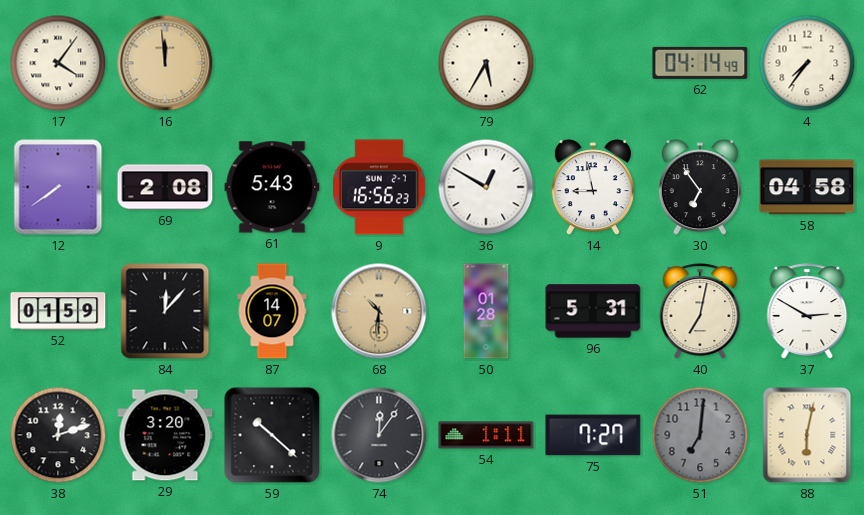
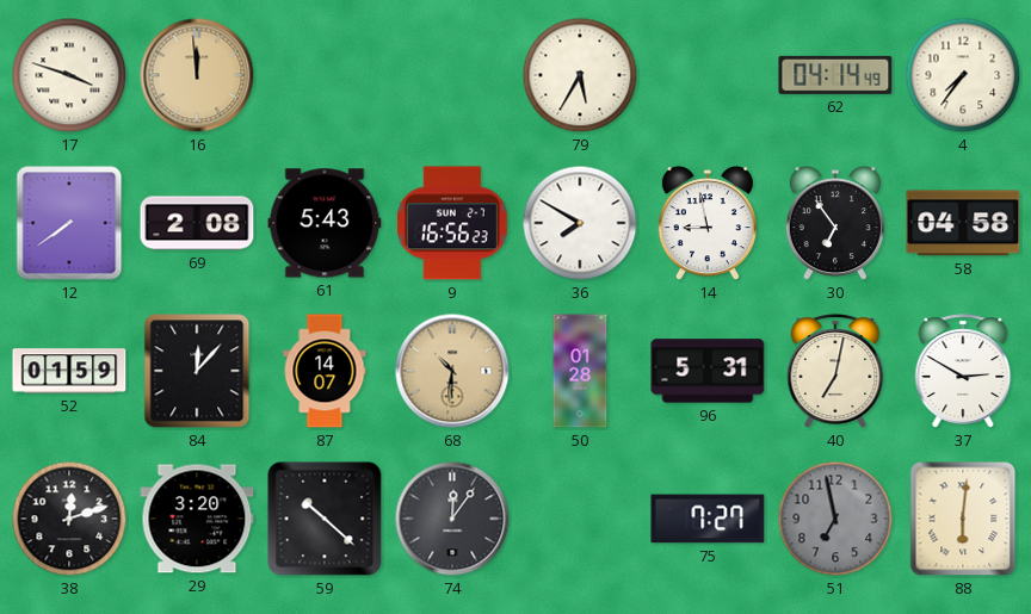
17: 4:06 -> 3:48
36: 12:50 -> 7:50
54: 1:11 -> none
51: 7:01 -> 6:58
88: 6:02 -> 6:01
